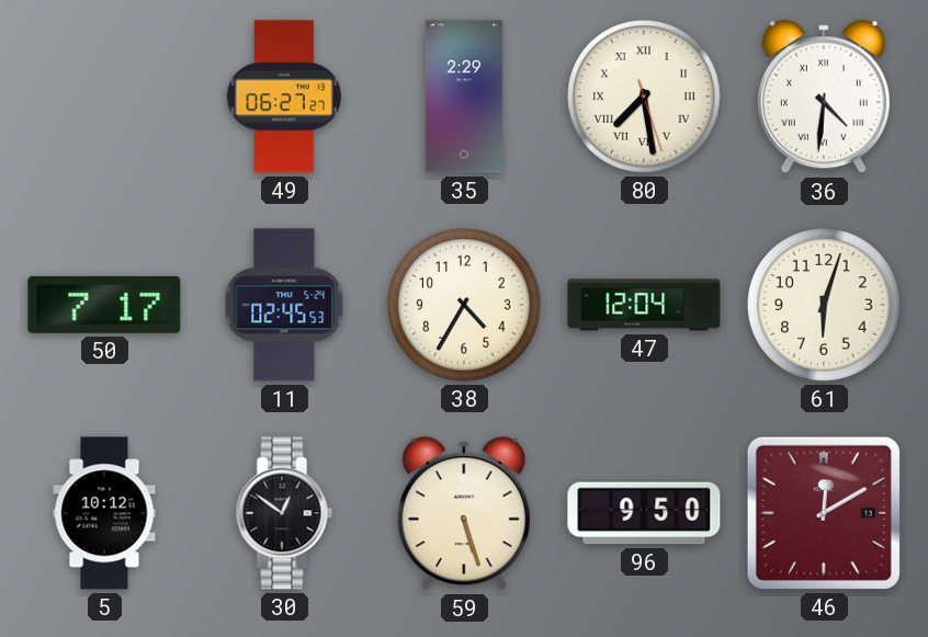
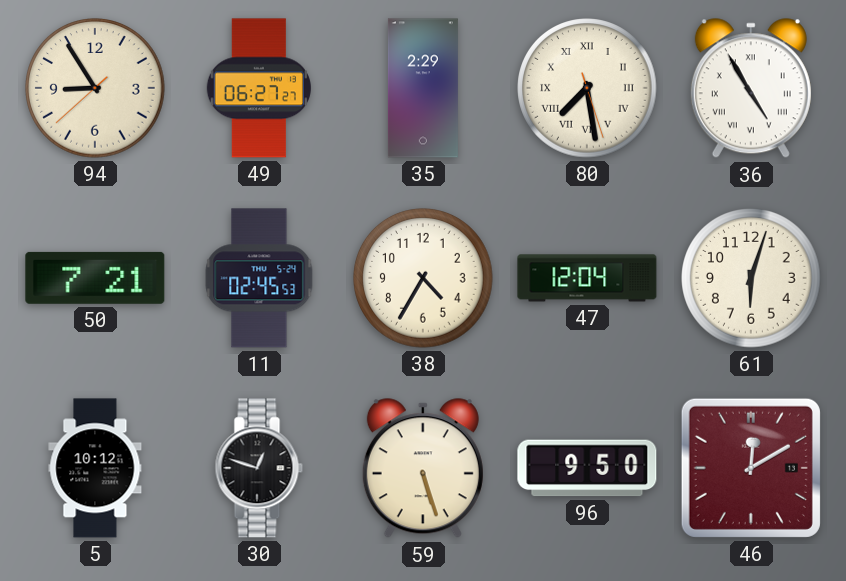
94: none -> 8:54
36: 4:31 -> 4:55
50: 7:17 -> 7:21
30: 12:51 -> 12:48
